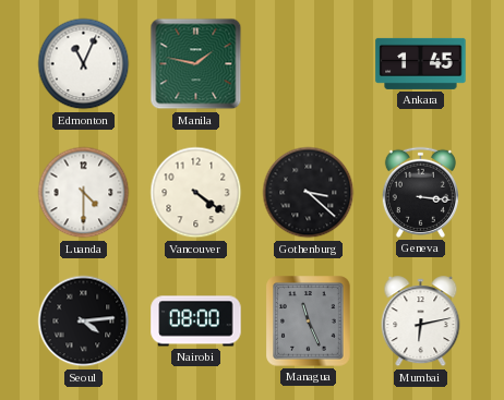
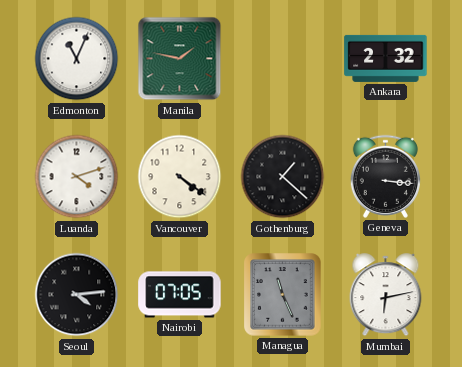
Ankara: 1:45 -> 2:32
Luanda: 4:30 -> 4:12
Gothenburg: 3:22 -> 1:22
Nairobi: 08:00 -> 07:05
